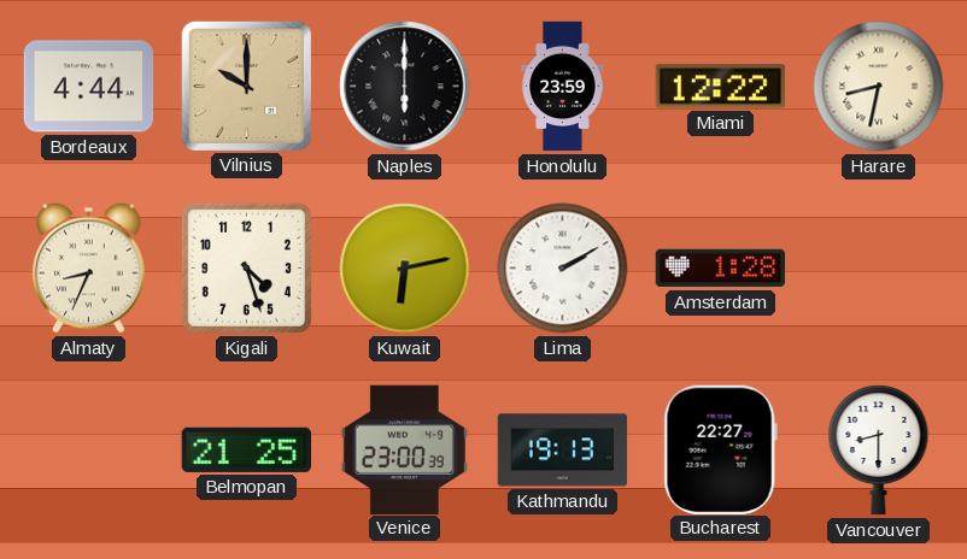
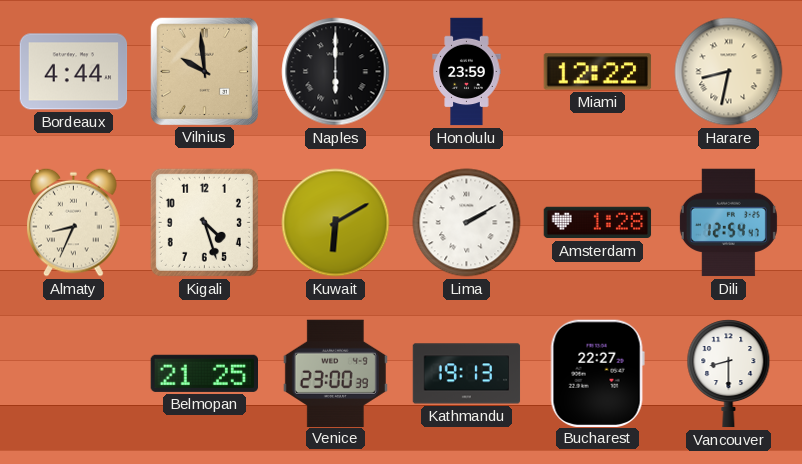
Vilnius: 10:00 -> 9:59
Kuwait: 6:13 -> 6:10
Dili: none -> 12:54
